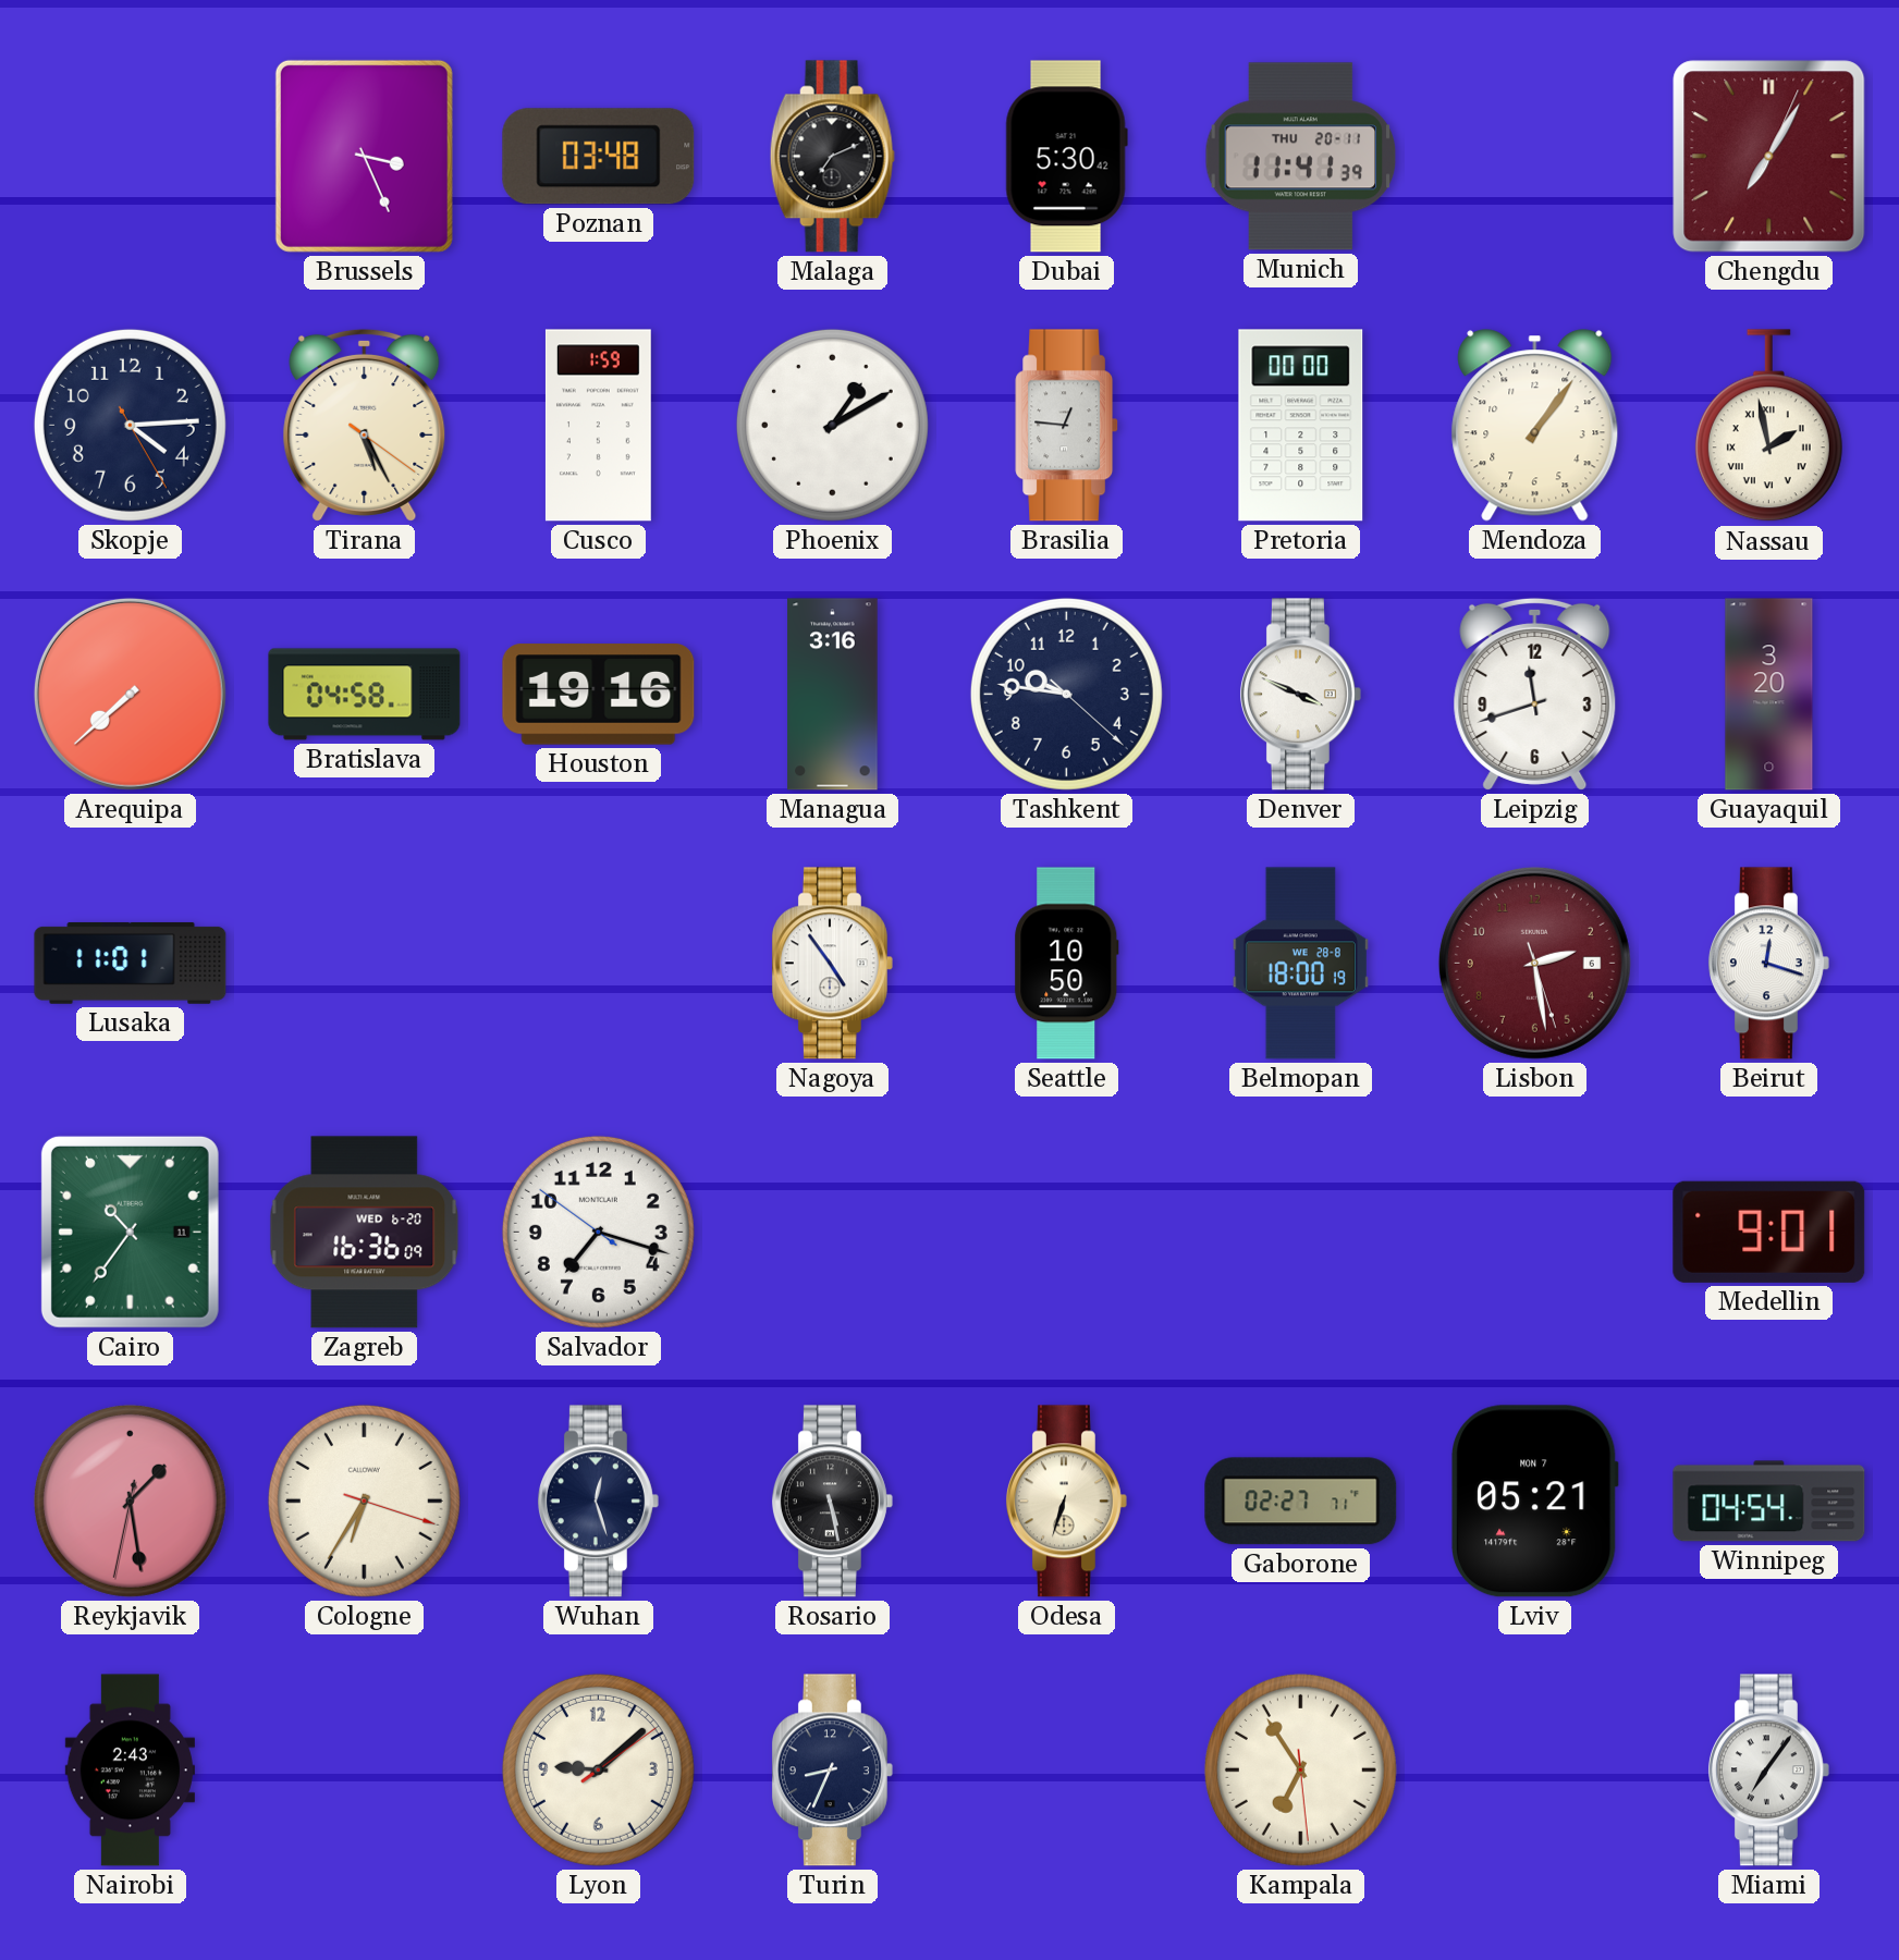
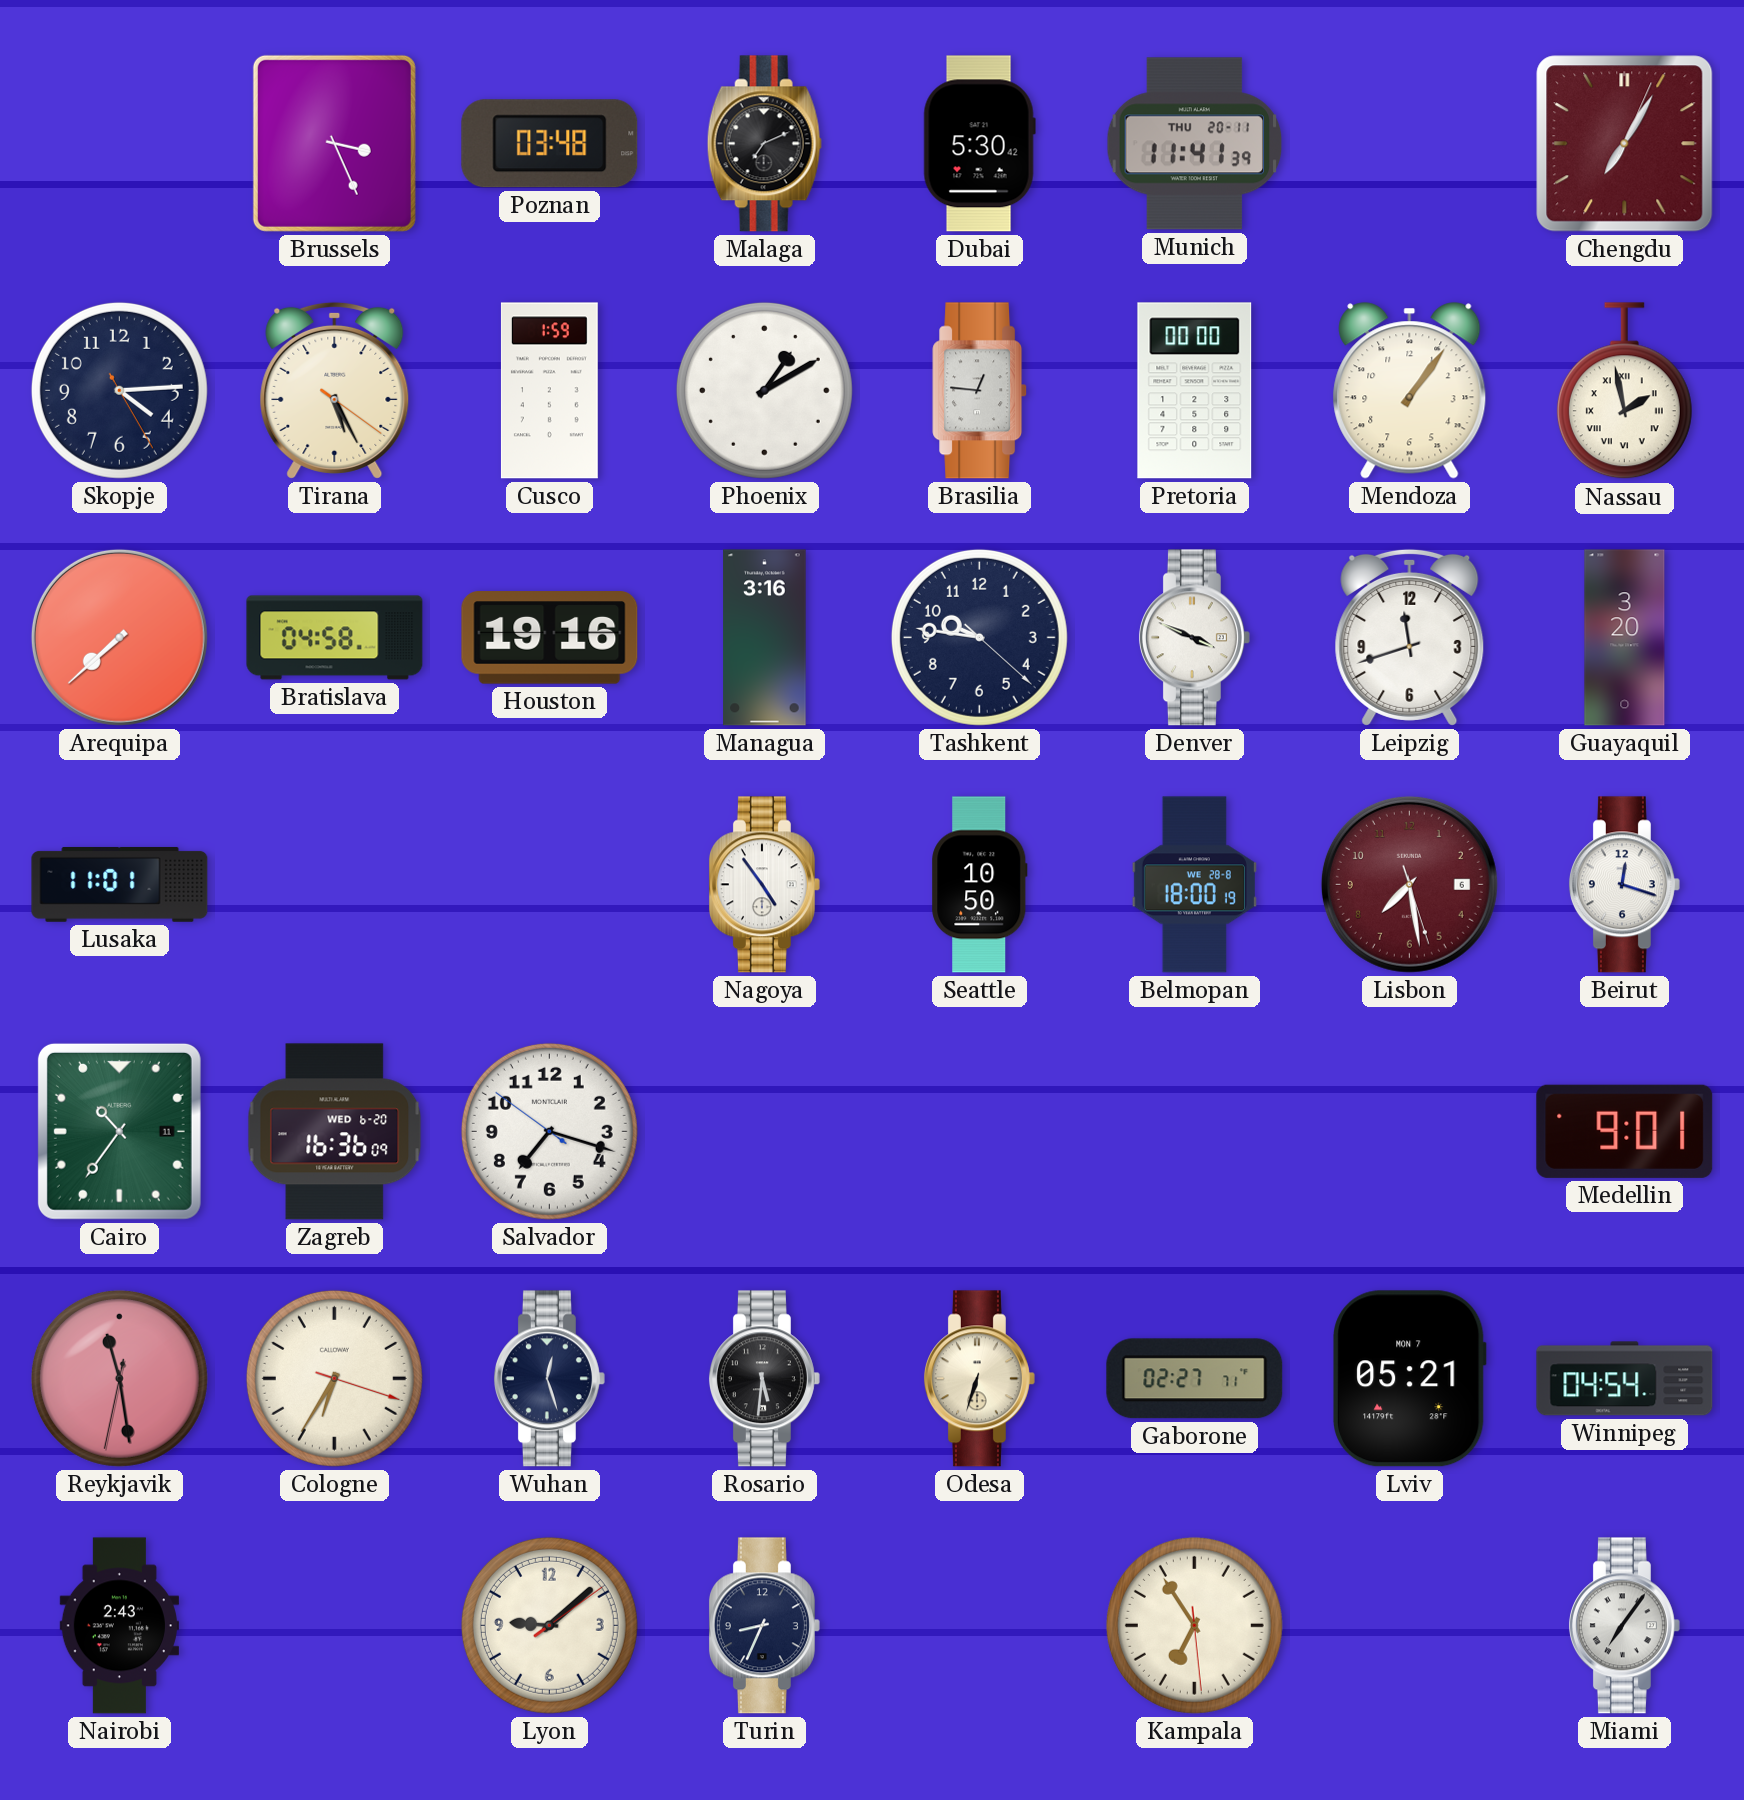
Lisbon: 2:28 -> 7:28
Reykjavik: 1:28 -> 11:28
Rosario: 5:28 -> 5:31
